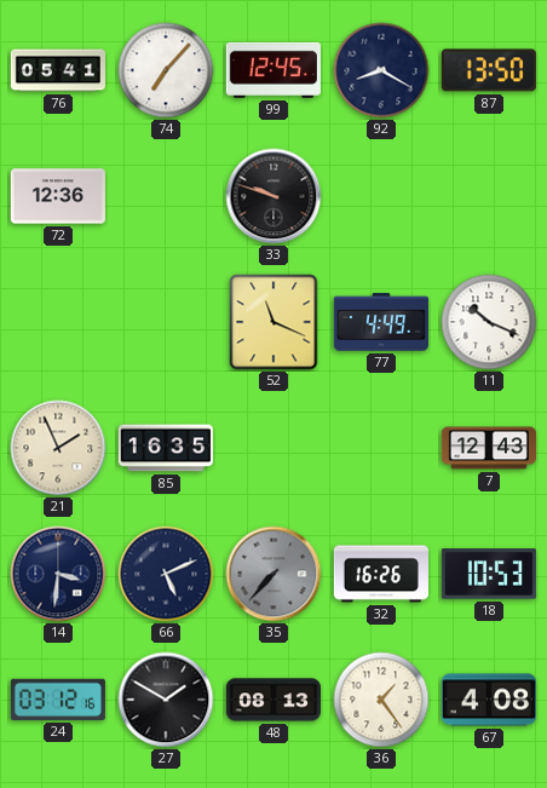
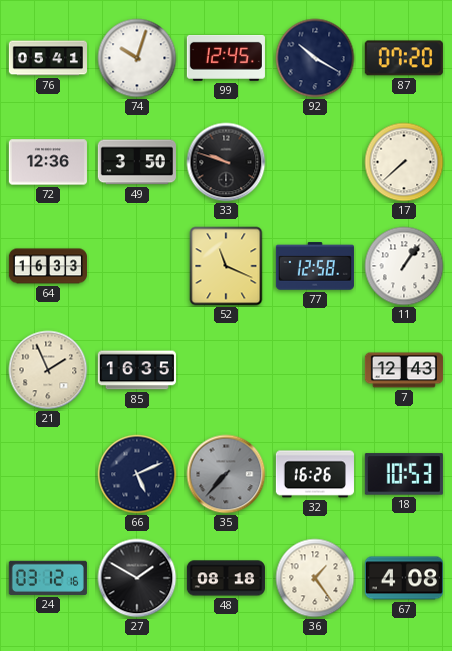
74: 7:07 -> 10:03
92: 8:20 -> 10:20
87: 13:50 -> 07:20
49: none -> 3:50
17: none -> 7:38
64: none -> 16:33
77: 4:49 -> 12:58
11: 10:19 -> 1:06
14: 3:31 -> none
48: 08:13 -> 08:18
